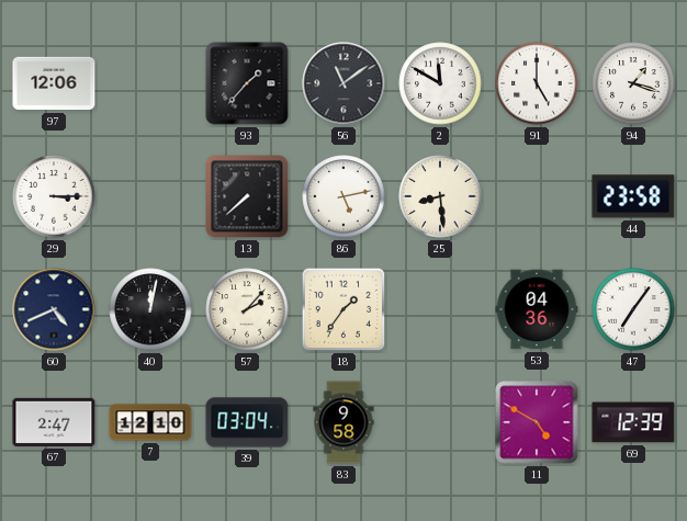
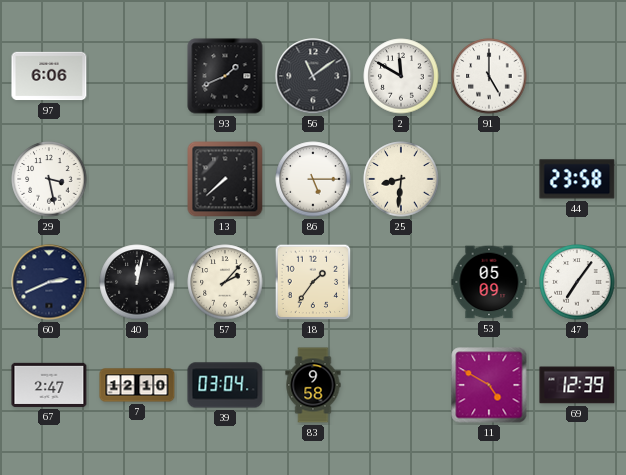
97: 12:06 -> 6:06
93: 1:37 -> 1:41
94: 1:18 -> none
29: 3:15 -> 3:28
86: 5:13 -> 5:15
25: 8:29 -> 8:31
60: 4:41 -> 2:41
53: 04:36 -> 05:09
